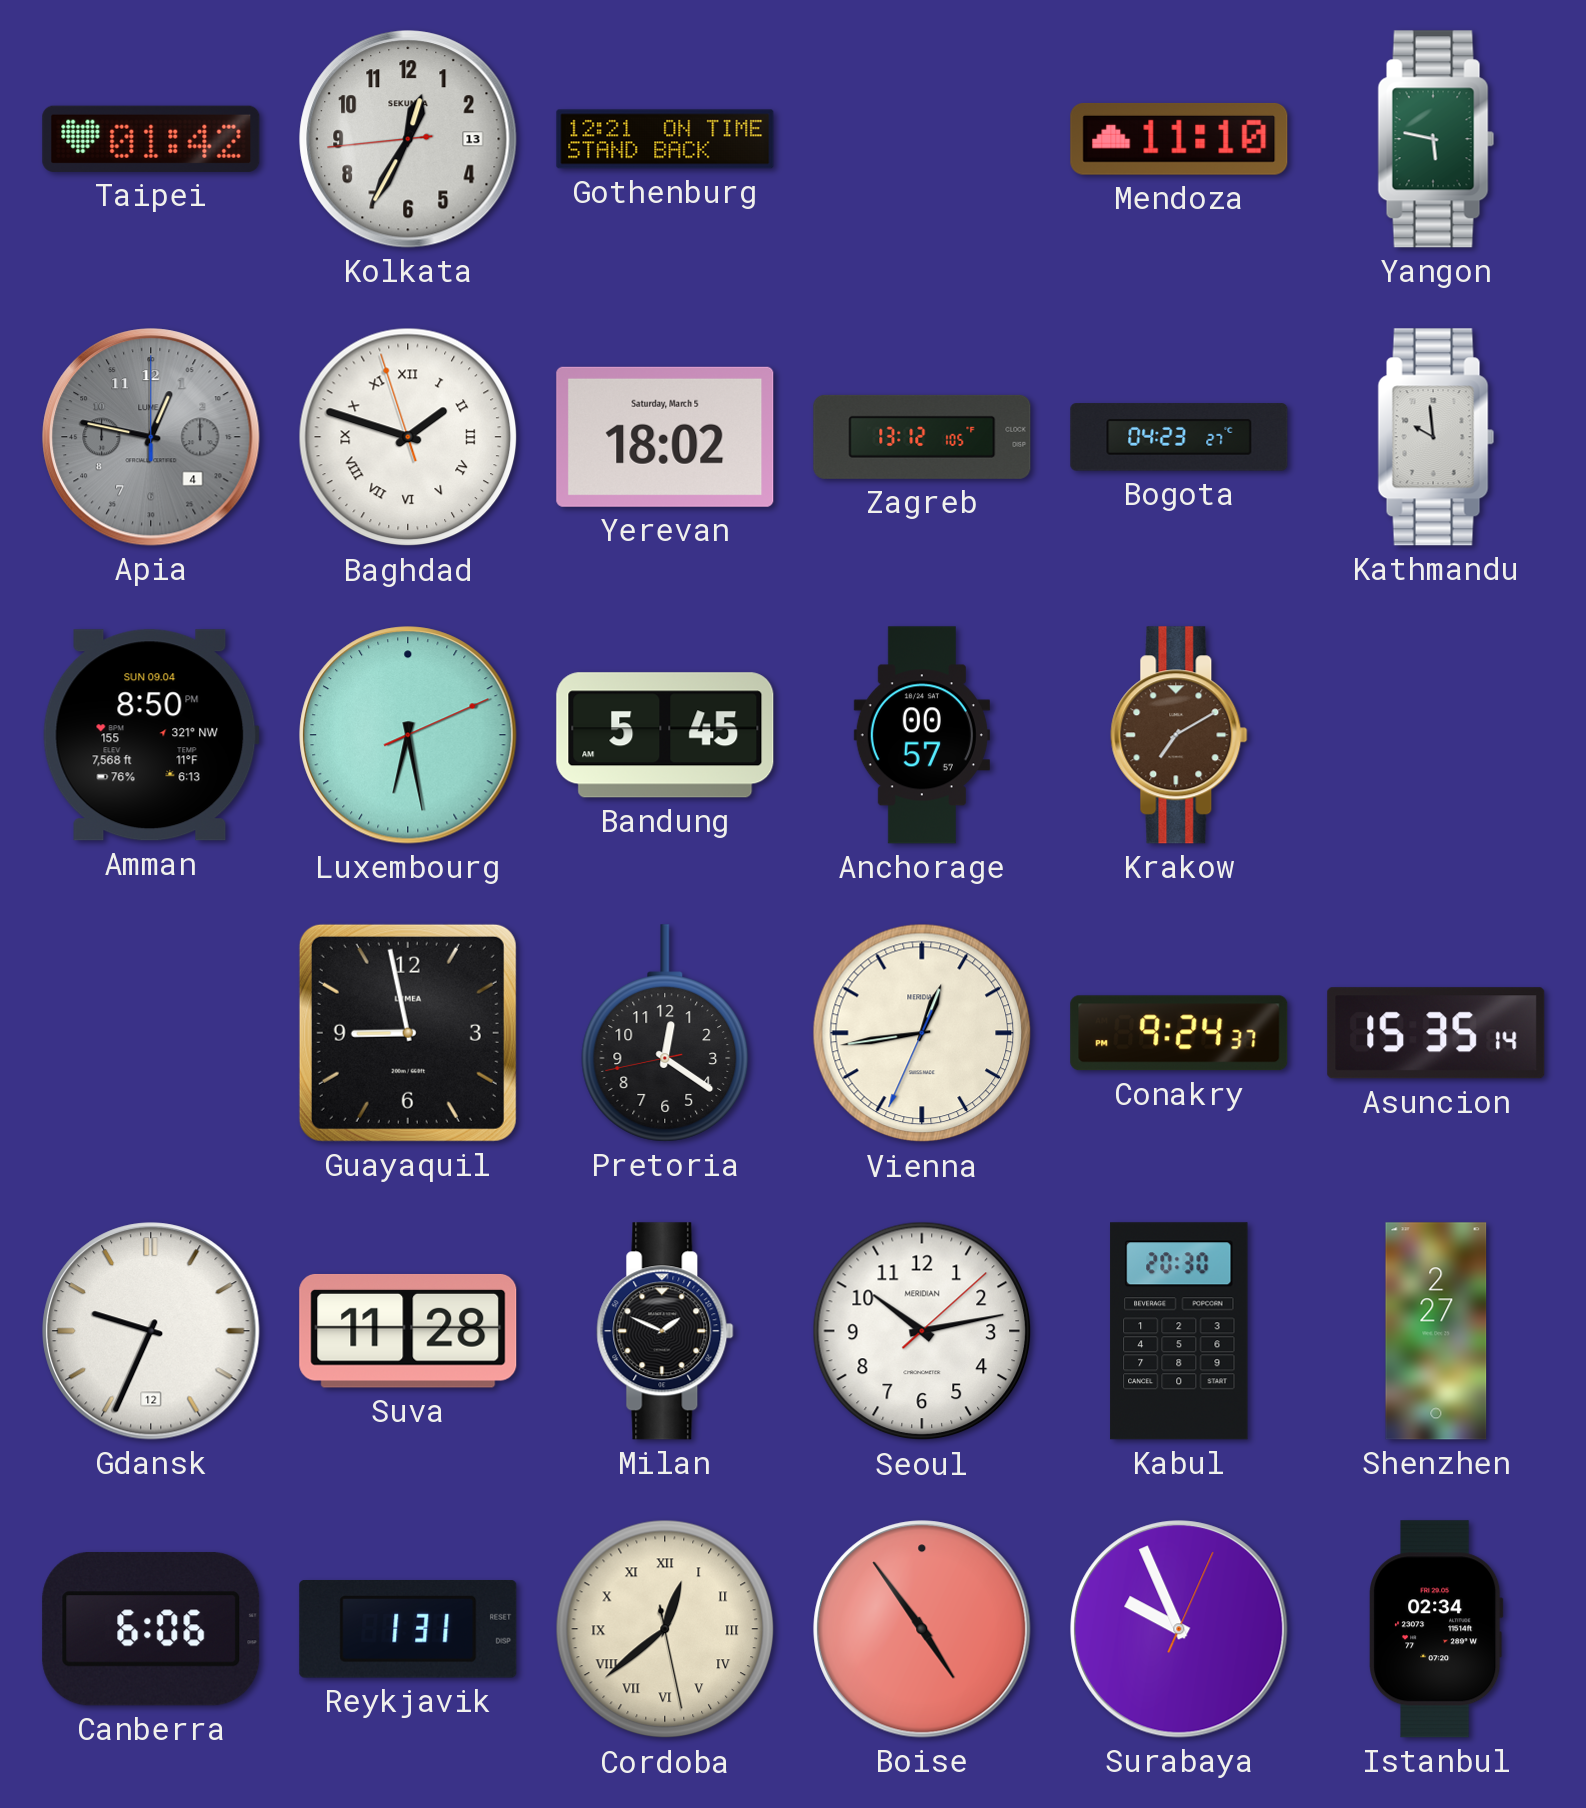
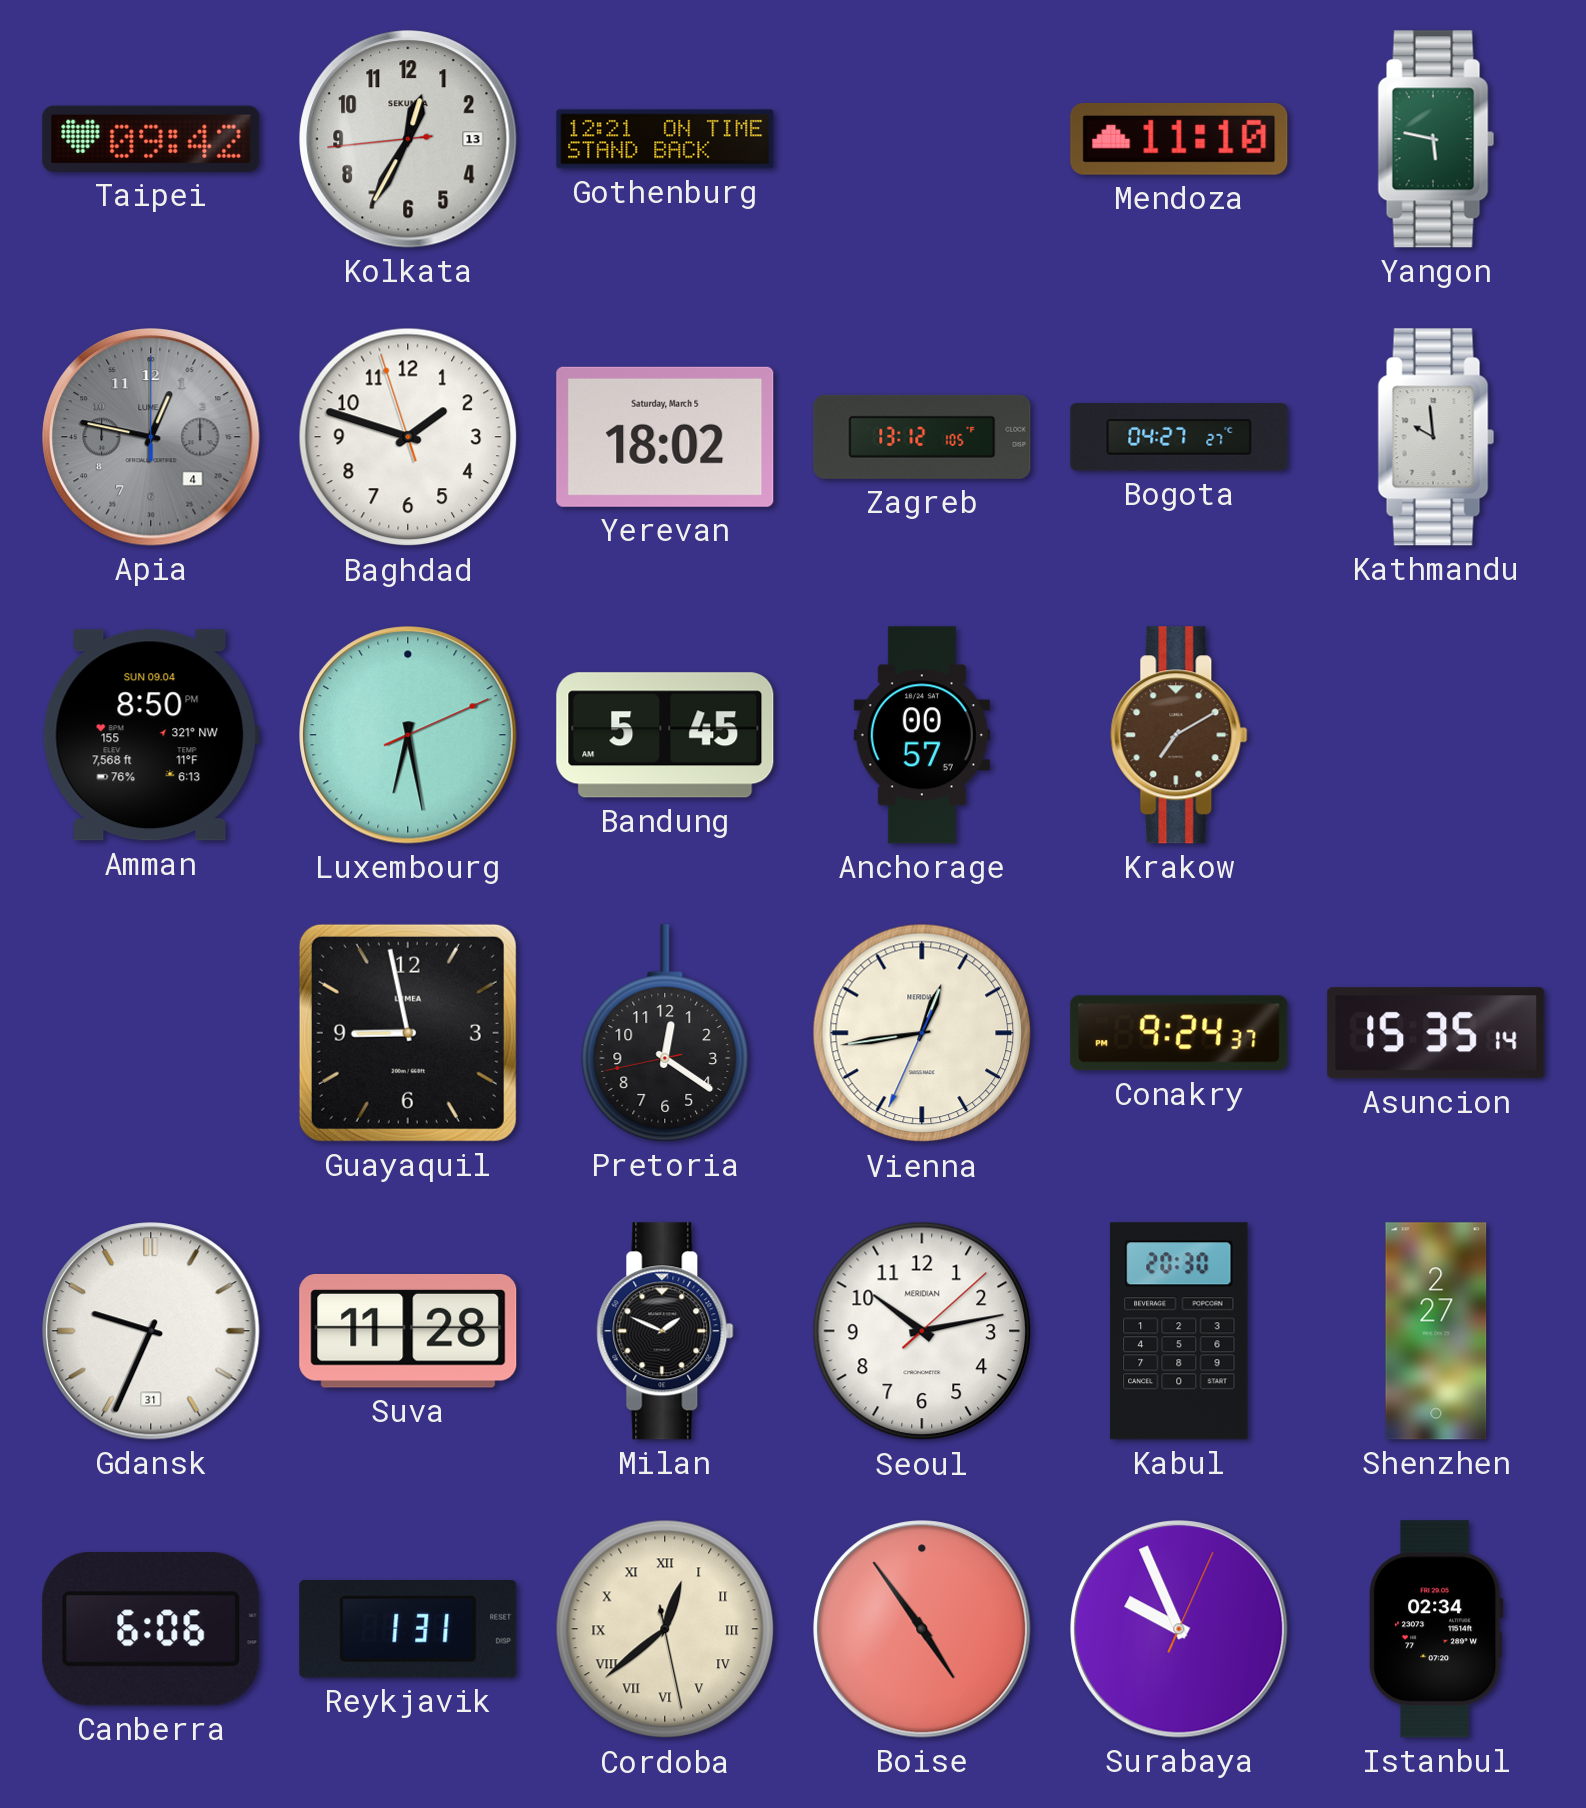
Taipei: 01:42 -> 09:42
Baghdad numerals: Roman -> Arabic
Bogota: 04:23 -> 04:27
Gdansk date: 12 -> 31
